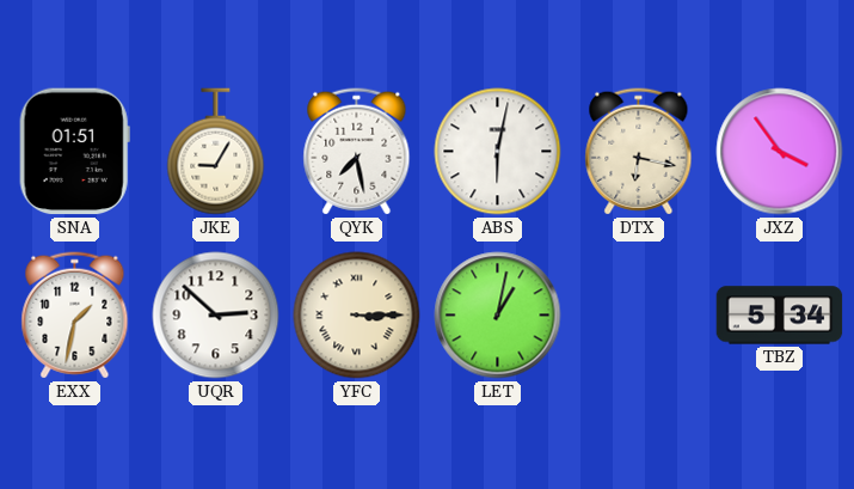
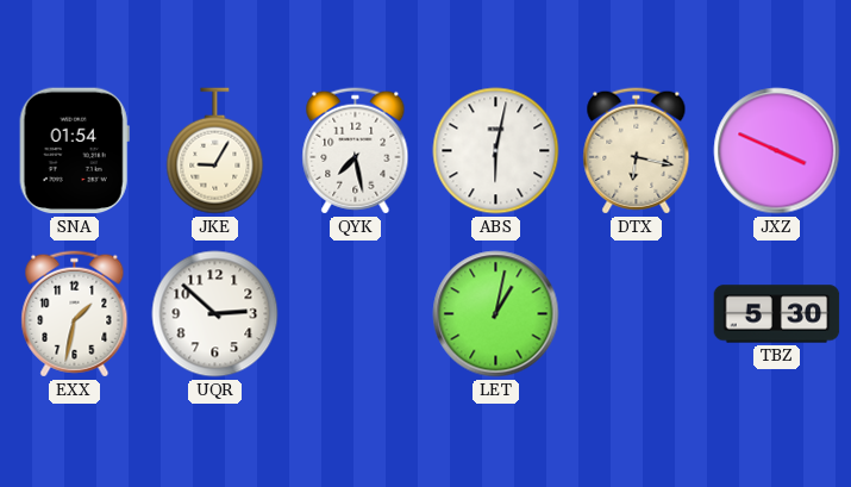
SNA: 01:51 -> 01:54
JXZ: 3:54 -> 3:49
YFC: 3:15 -> none
TBZ: 5:34 -> 5:30
